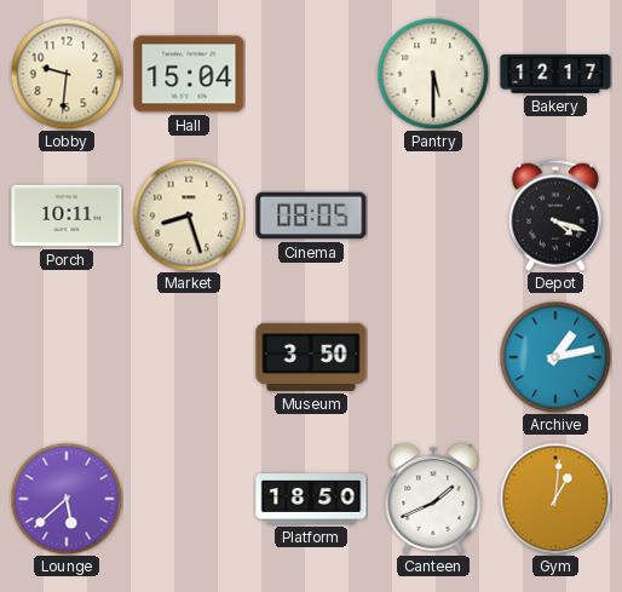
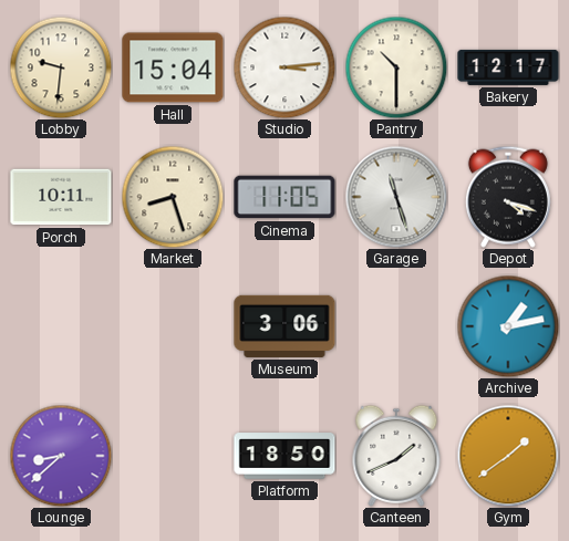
Studio: none -> 3:14
Pantry: 5:30 -> 10:30
Cinema: 08:05 -> 11:05
Garage: none -> 11:27
Museum: 3:50 -> 3:06
Lounge: 5:38 -> 8:38
Gym: 1:01 -> 1:39
